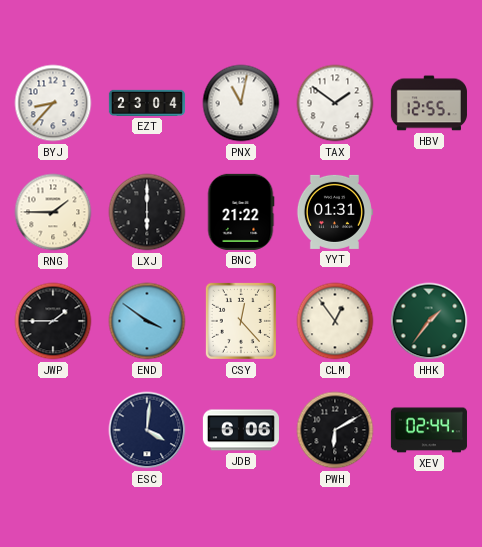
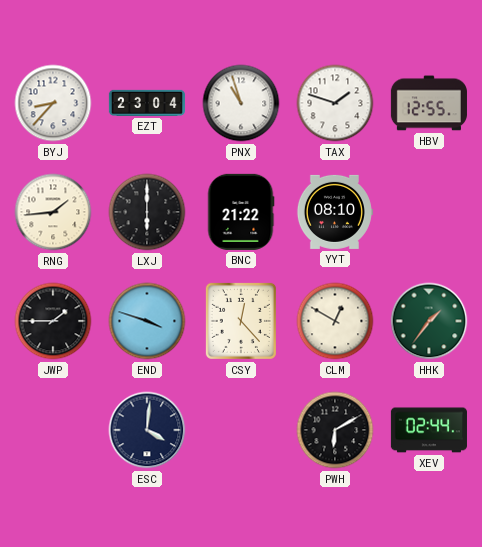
PNX: 11:02 -> 10:57
TAX: 1:51 -> 1:48
RNG: 1:45 -> 1:44
YYT: 01:31 -> 08:10
END: 3:51 -> 3:48
CLM: 12:54 -> 12:50
JDB: 6:06 -> none
